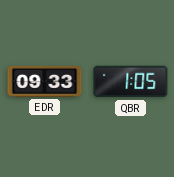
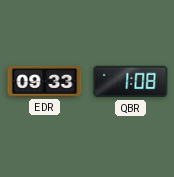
QBR: 1:05 -> 1:08
